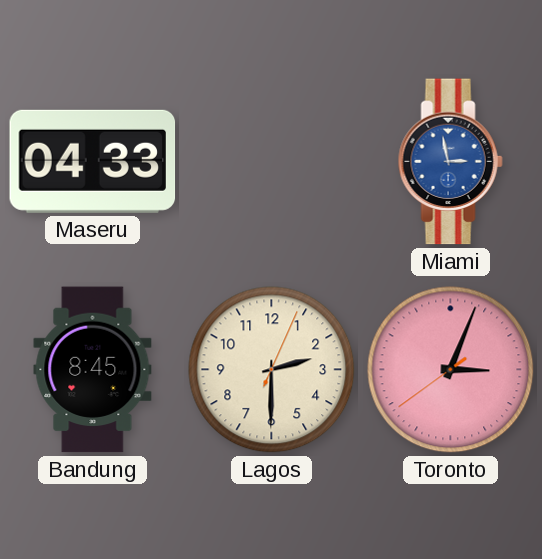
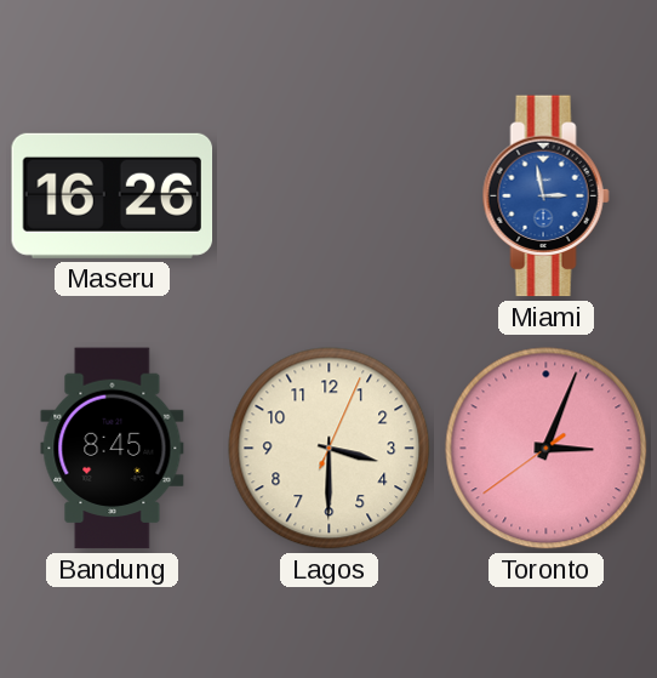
Maseru: 04:33 -> 16:26
Lagos: 2:30 -> 3:30
